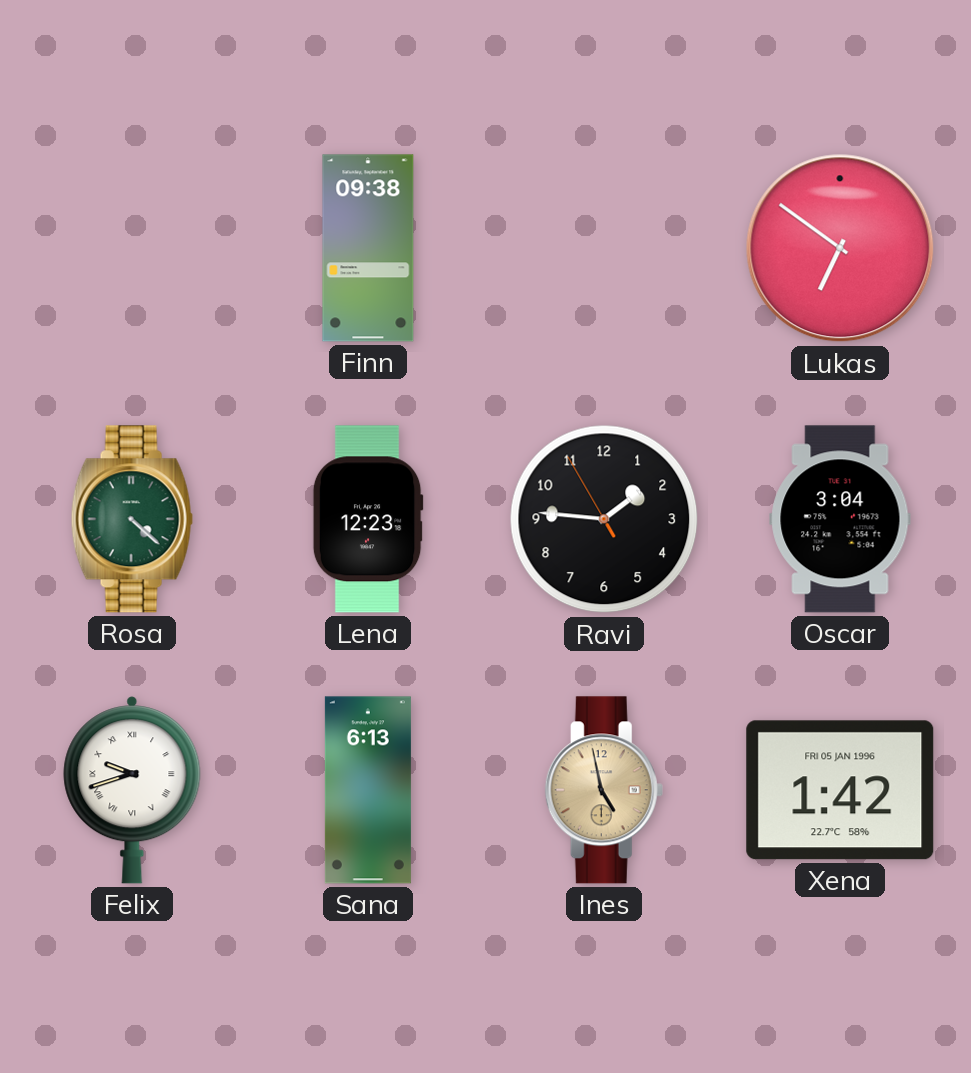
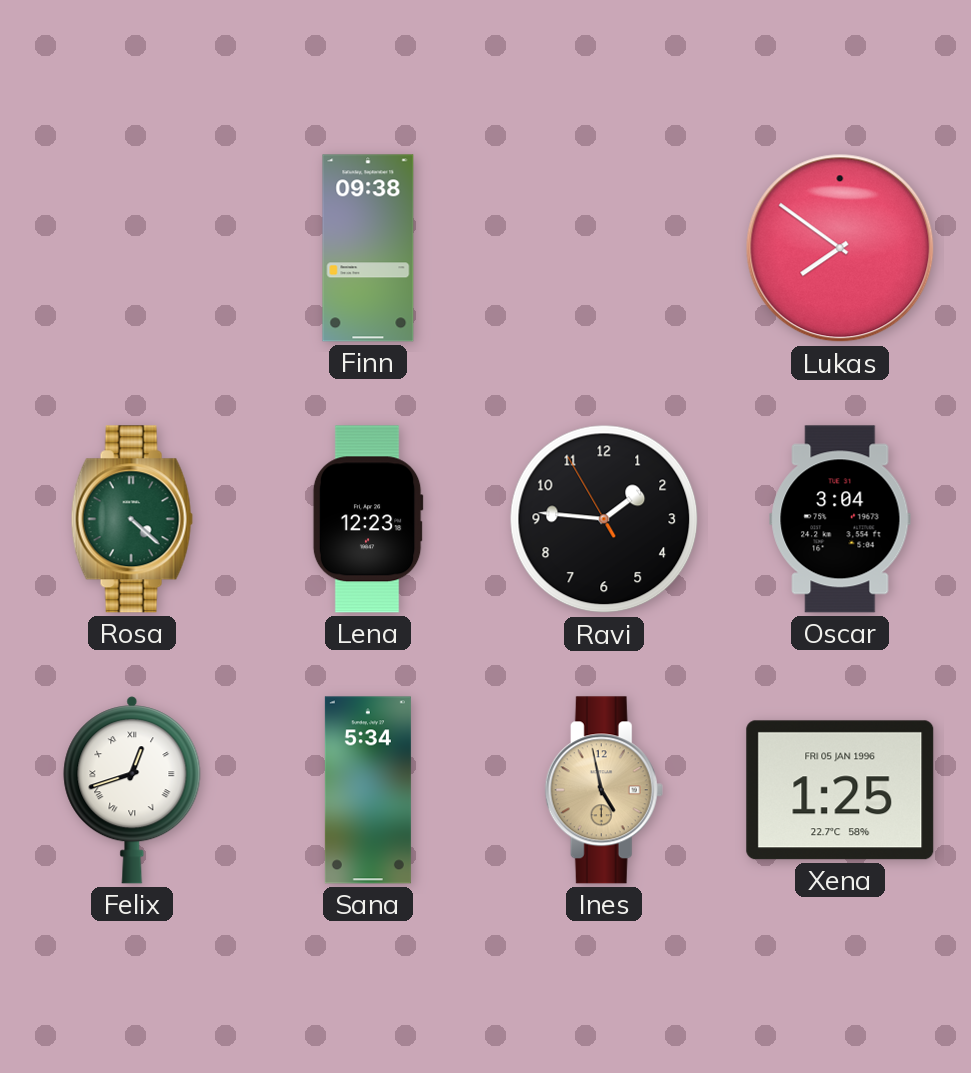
Lukas: 6:51 -> 7:51
Felix: 9:42 -> 12:42
Sana: 6:13 -> 5:34
Xena: 1:42 -> 1:25
